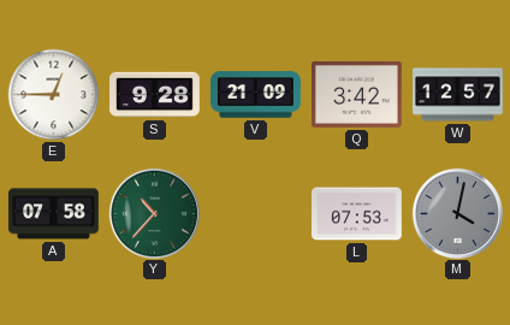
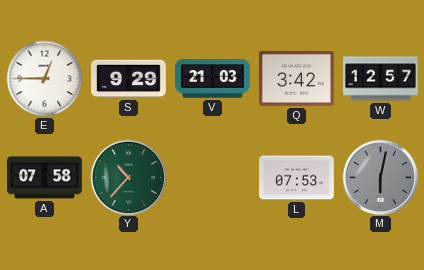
S: 9:28 -> 9:29
V: 21:09 -> 21:03
M: 4:02 -> 6:02
